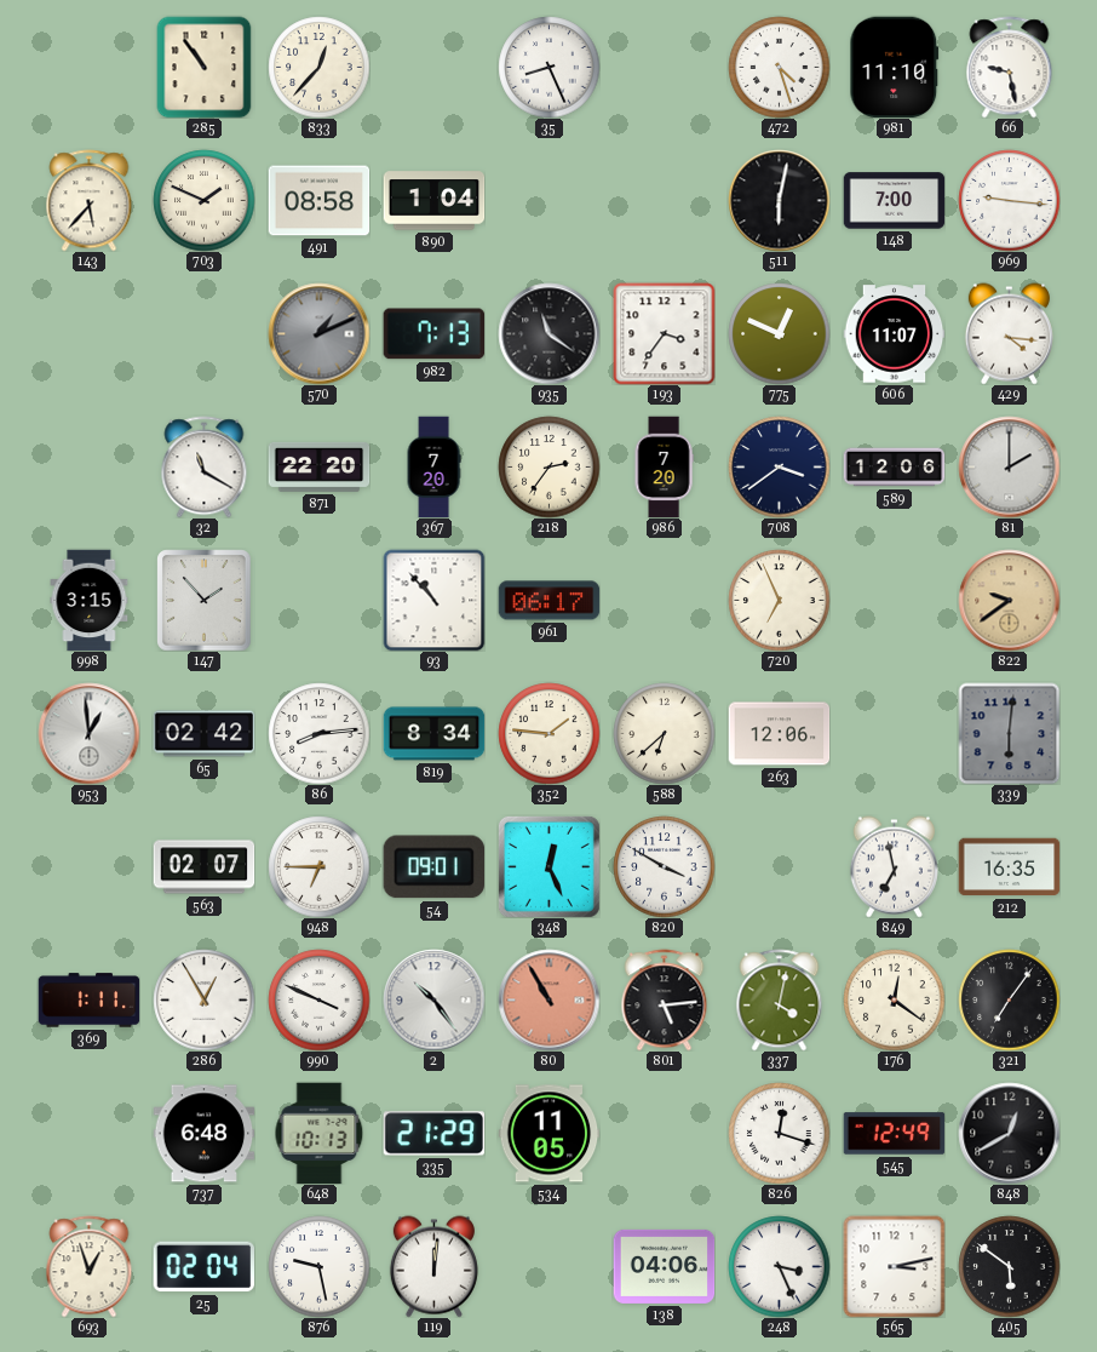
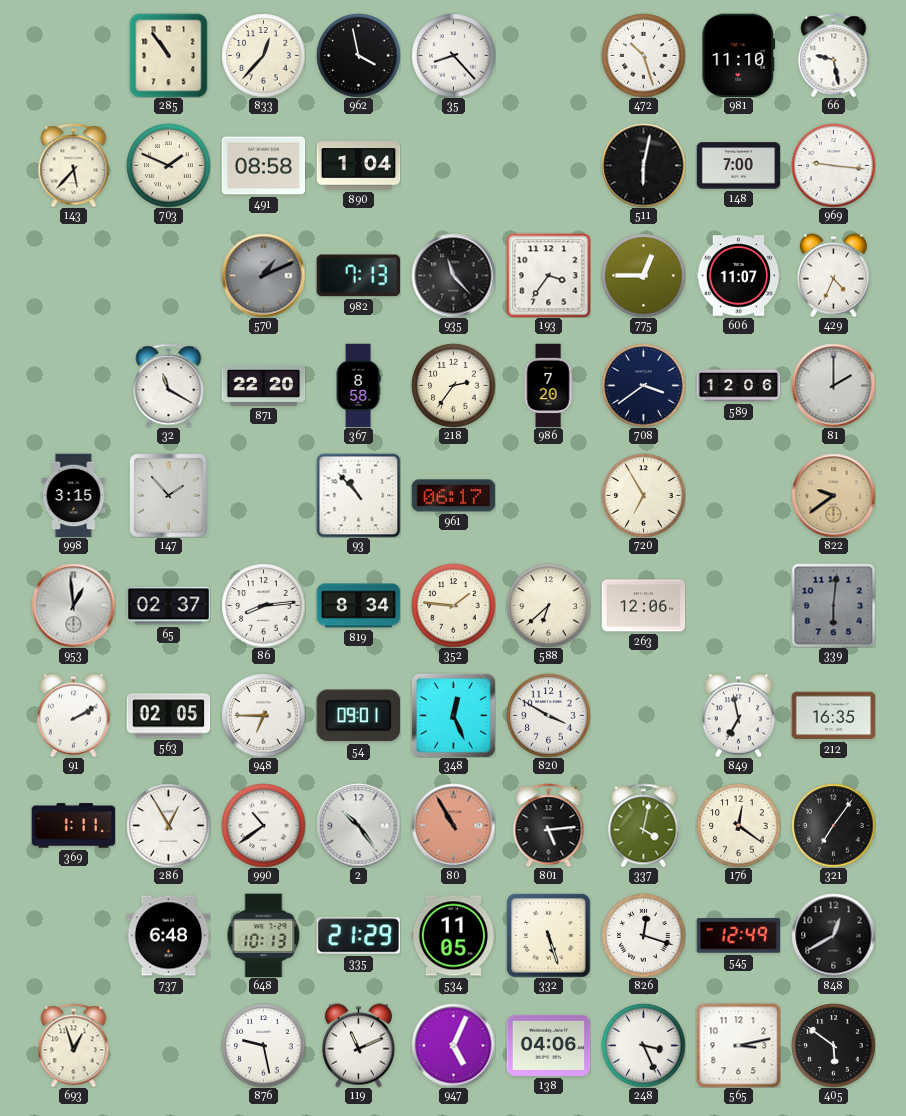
962: none -> 3:58
35: 8:26 -> 8:23
472: 4:27 -> 10:27
935: 11:21 -> 11:23
775: 12:49 -> 12:45
429: 4:16 -> 4:34
367: 7:20 -> 8:58
720: 6:56 -> 6:55
65: 02:42 -> 02:37
91: none -> 2:10
563: 02:07 -> 02:05
990: 3:49 -> 10:39
332: none -> 5:27
25: 02:04 -> none
119: 12:01 -> 11:11
947: none -> 5:04
